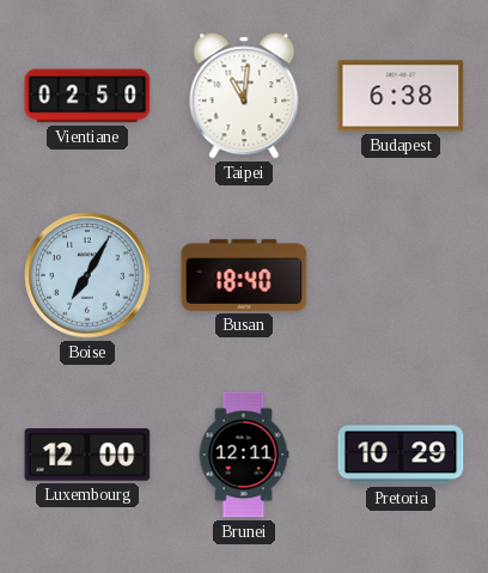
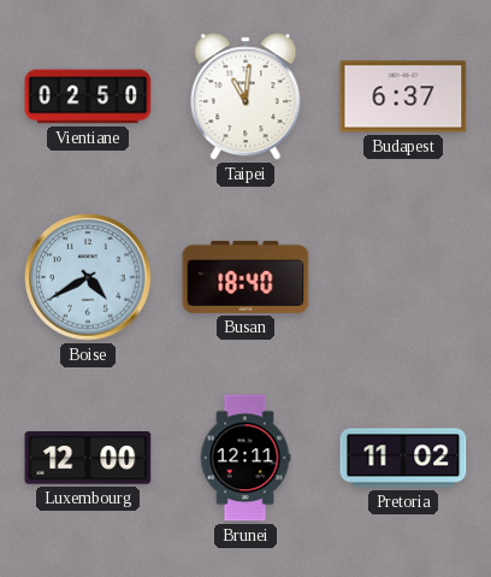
Budapest: 6:38 -> 6:37
Boise: 7:05 -> 4:40
Pretoria: 10:29 -> 11:02
